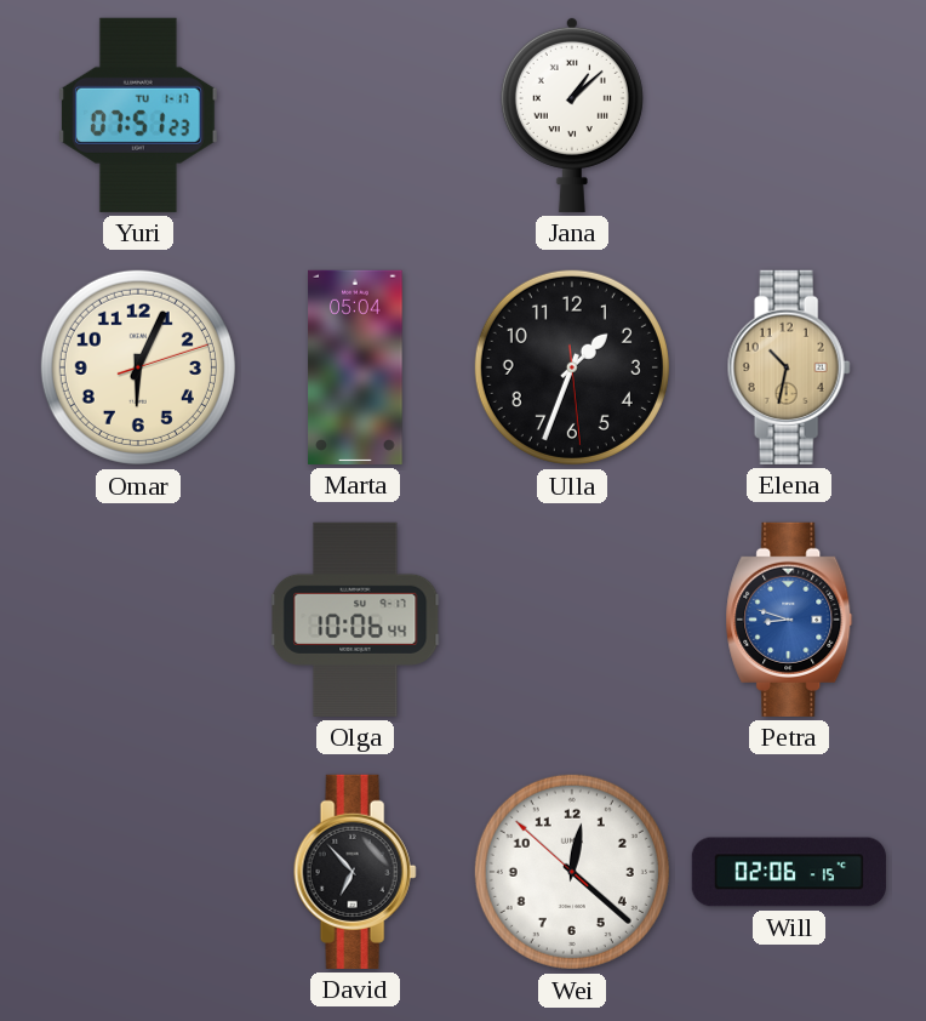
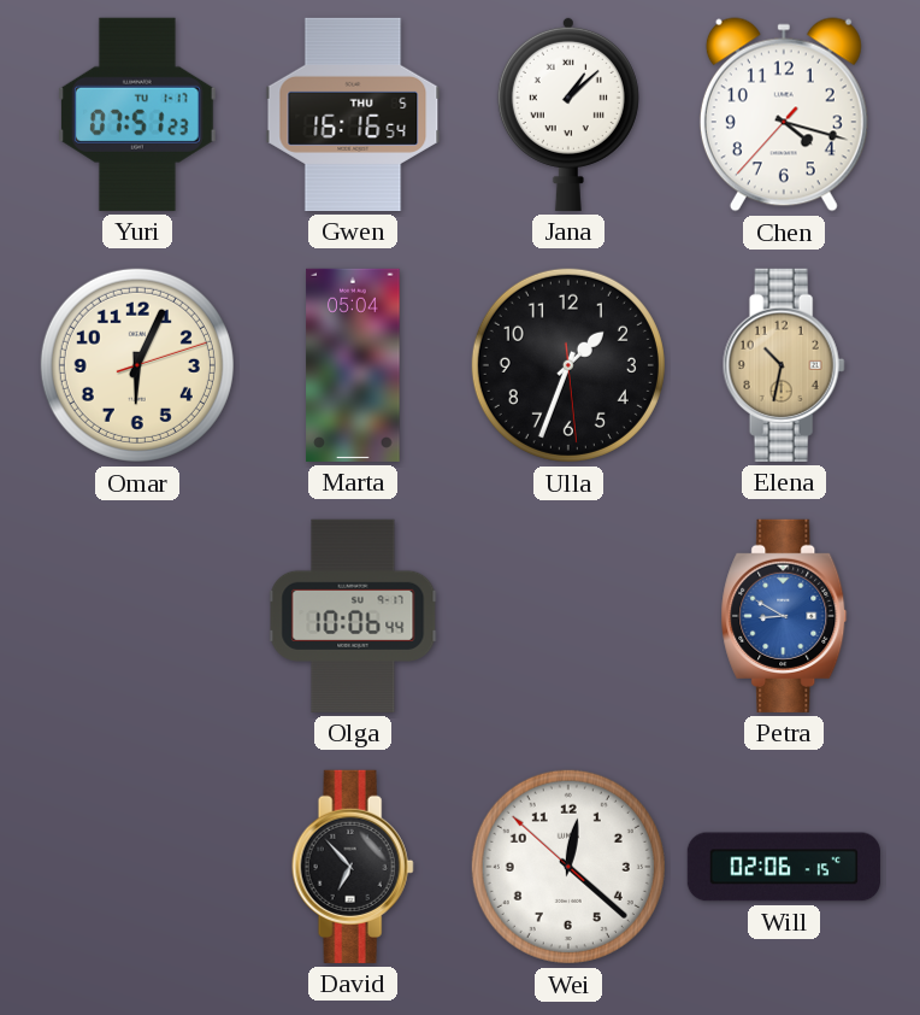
Gwen: none -> 16:16
Chen: none -> 4:17
Petra: 8:48 -> 8:50
